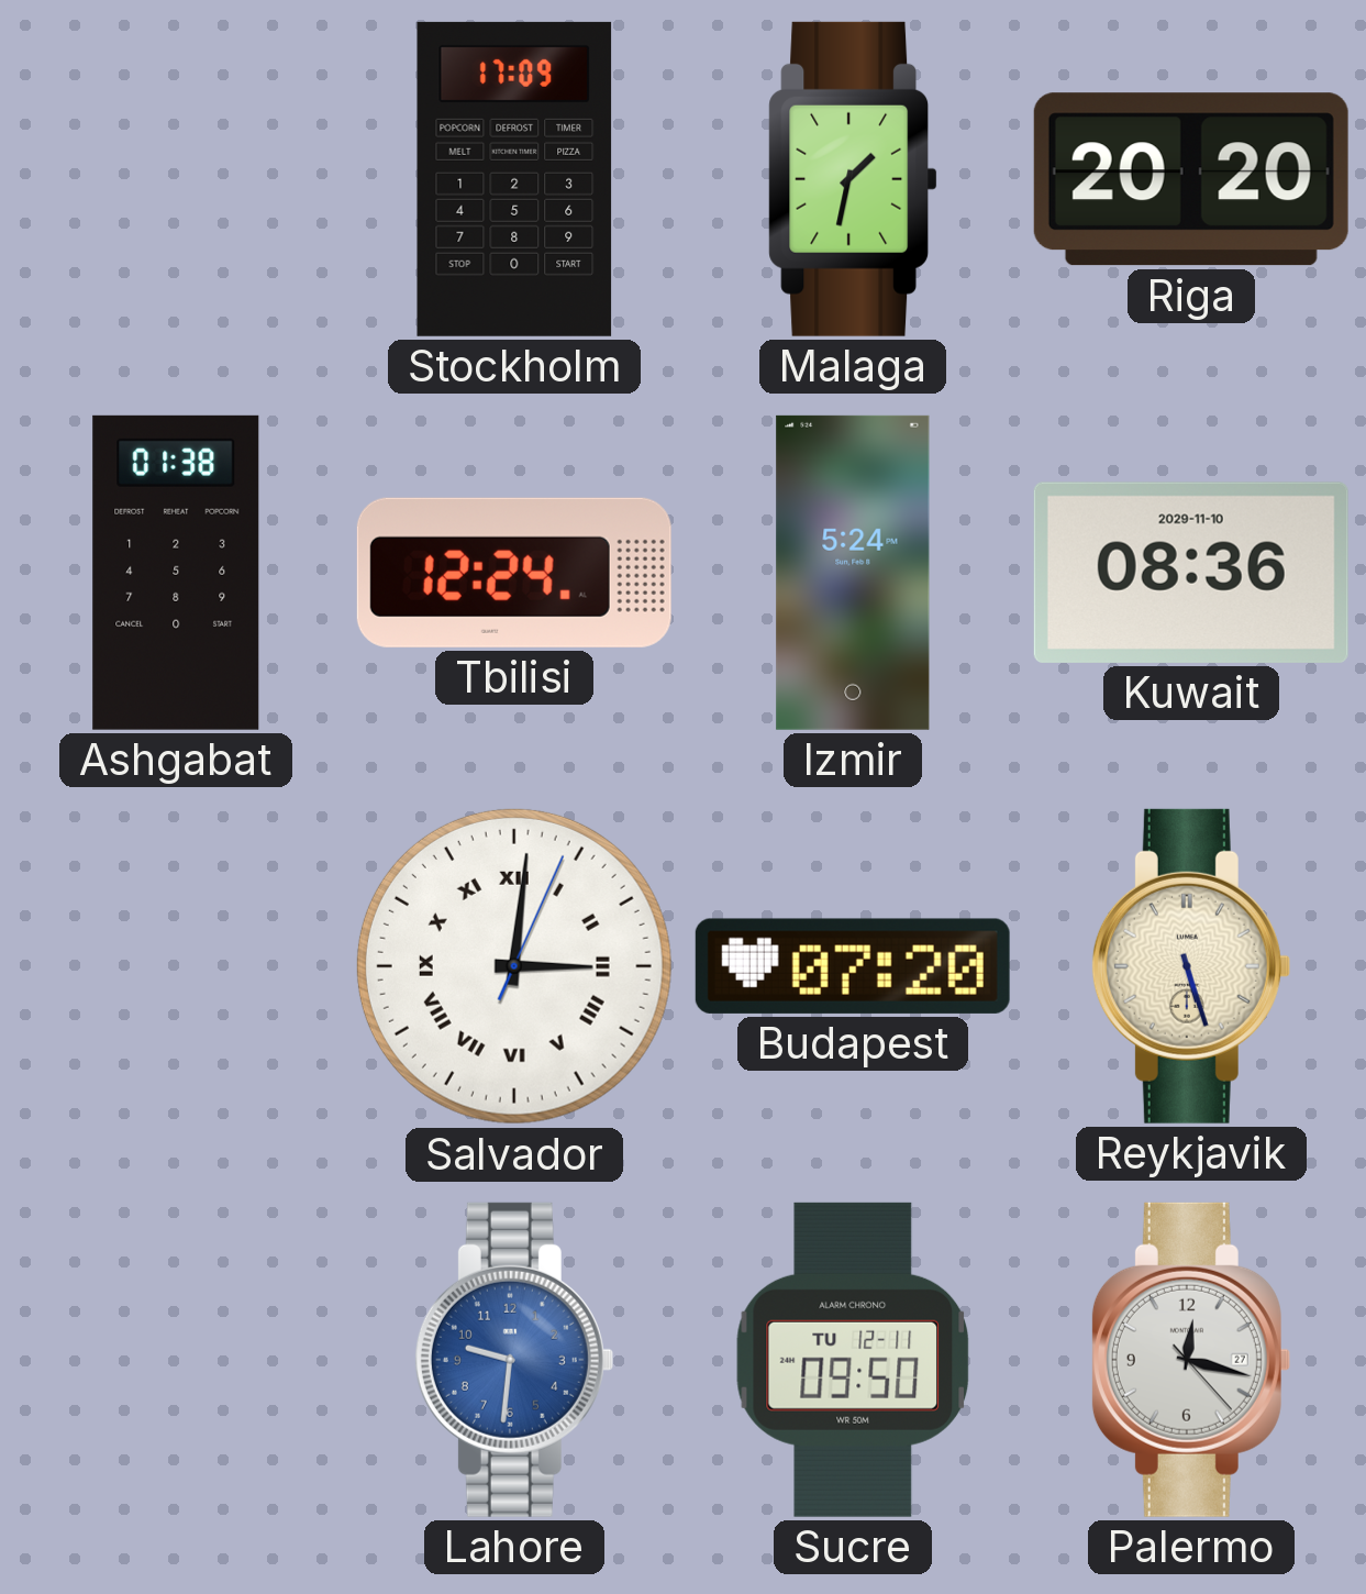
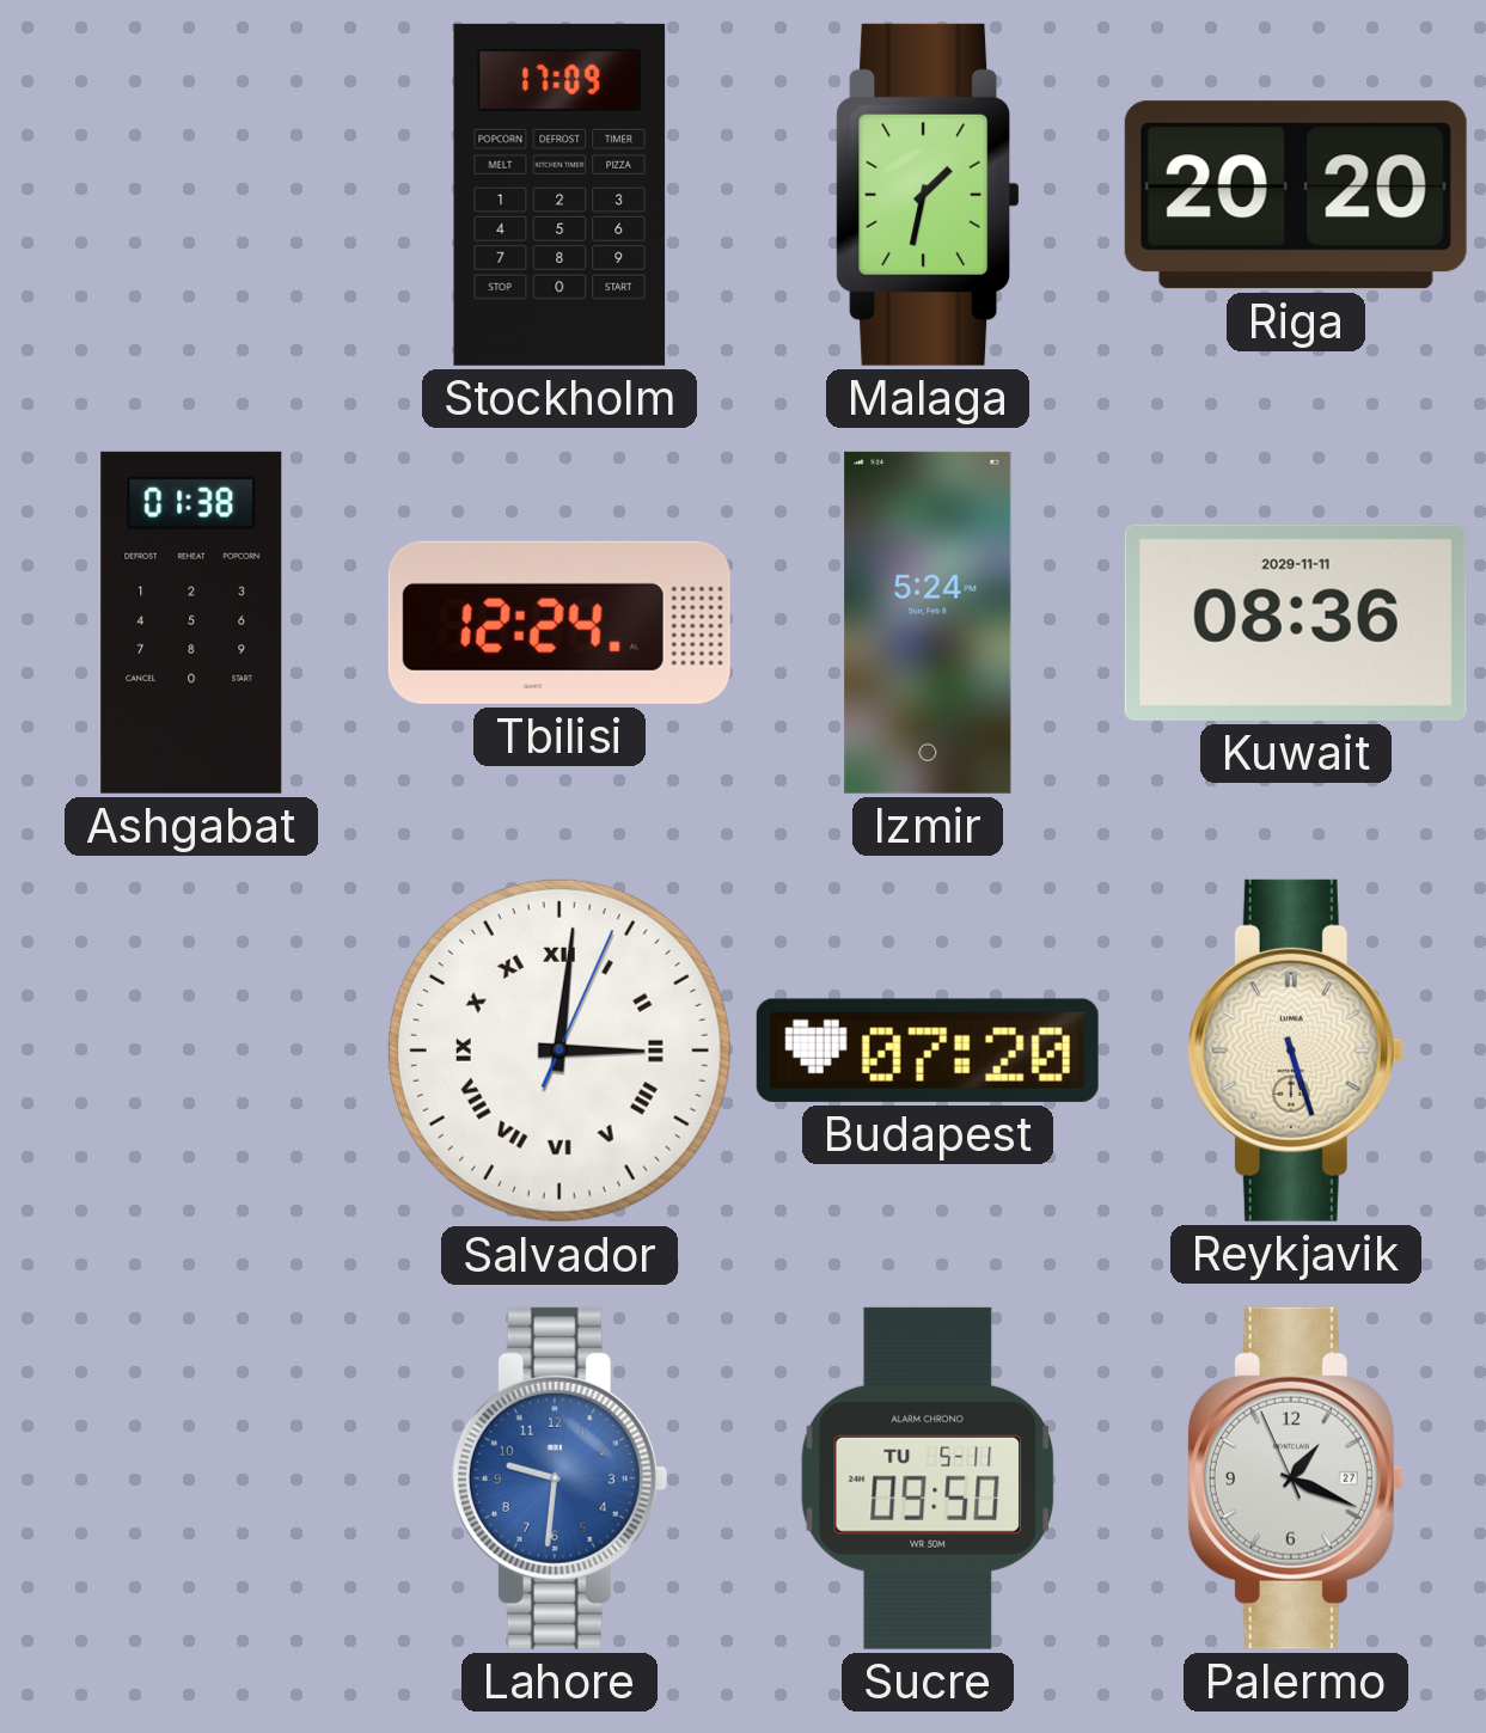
Kuwait date: 2029-11-10 -> 2029-11-11
Sucre date: TU 12-11 -> TU 5-11
Palermo: 12:17 -> 1:18
